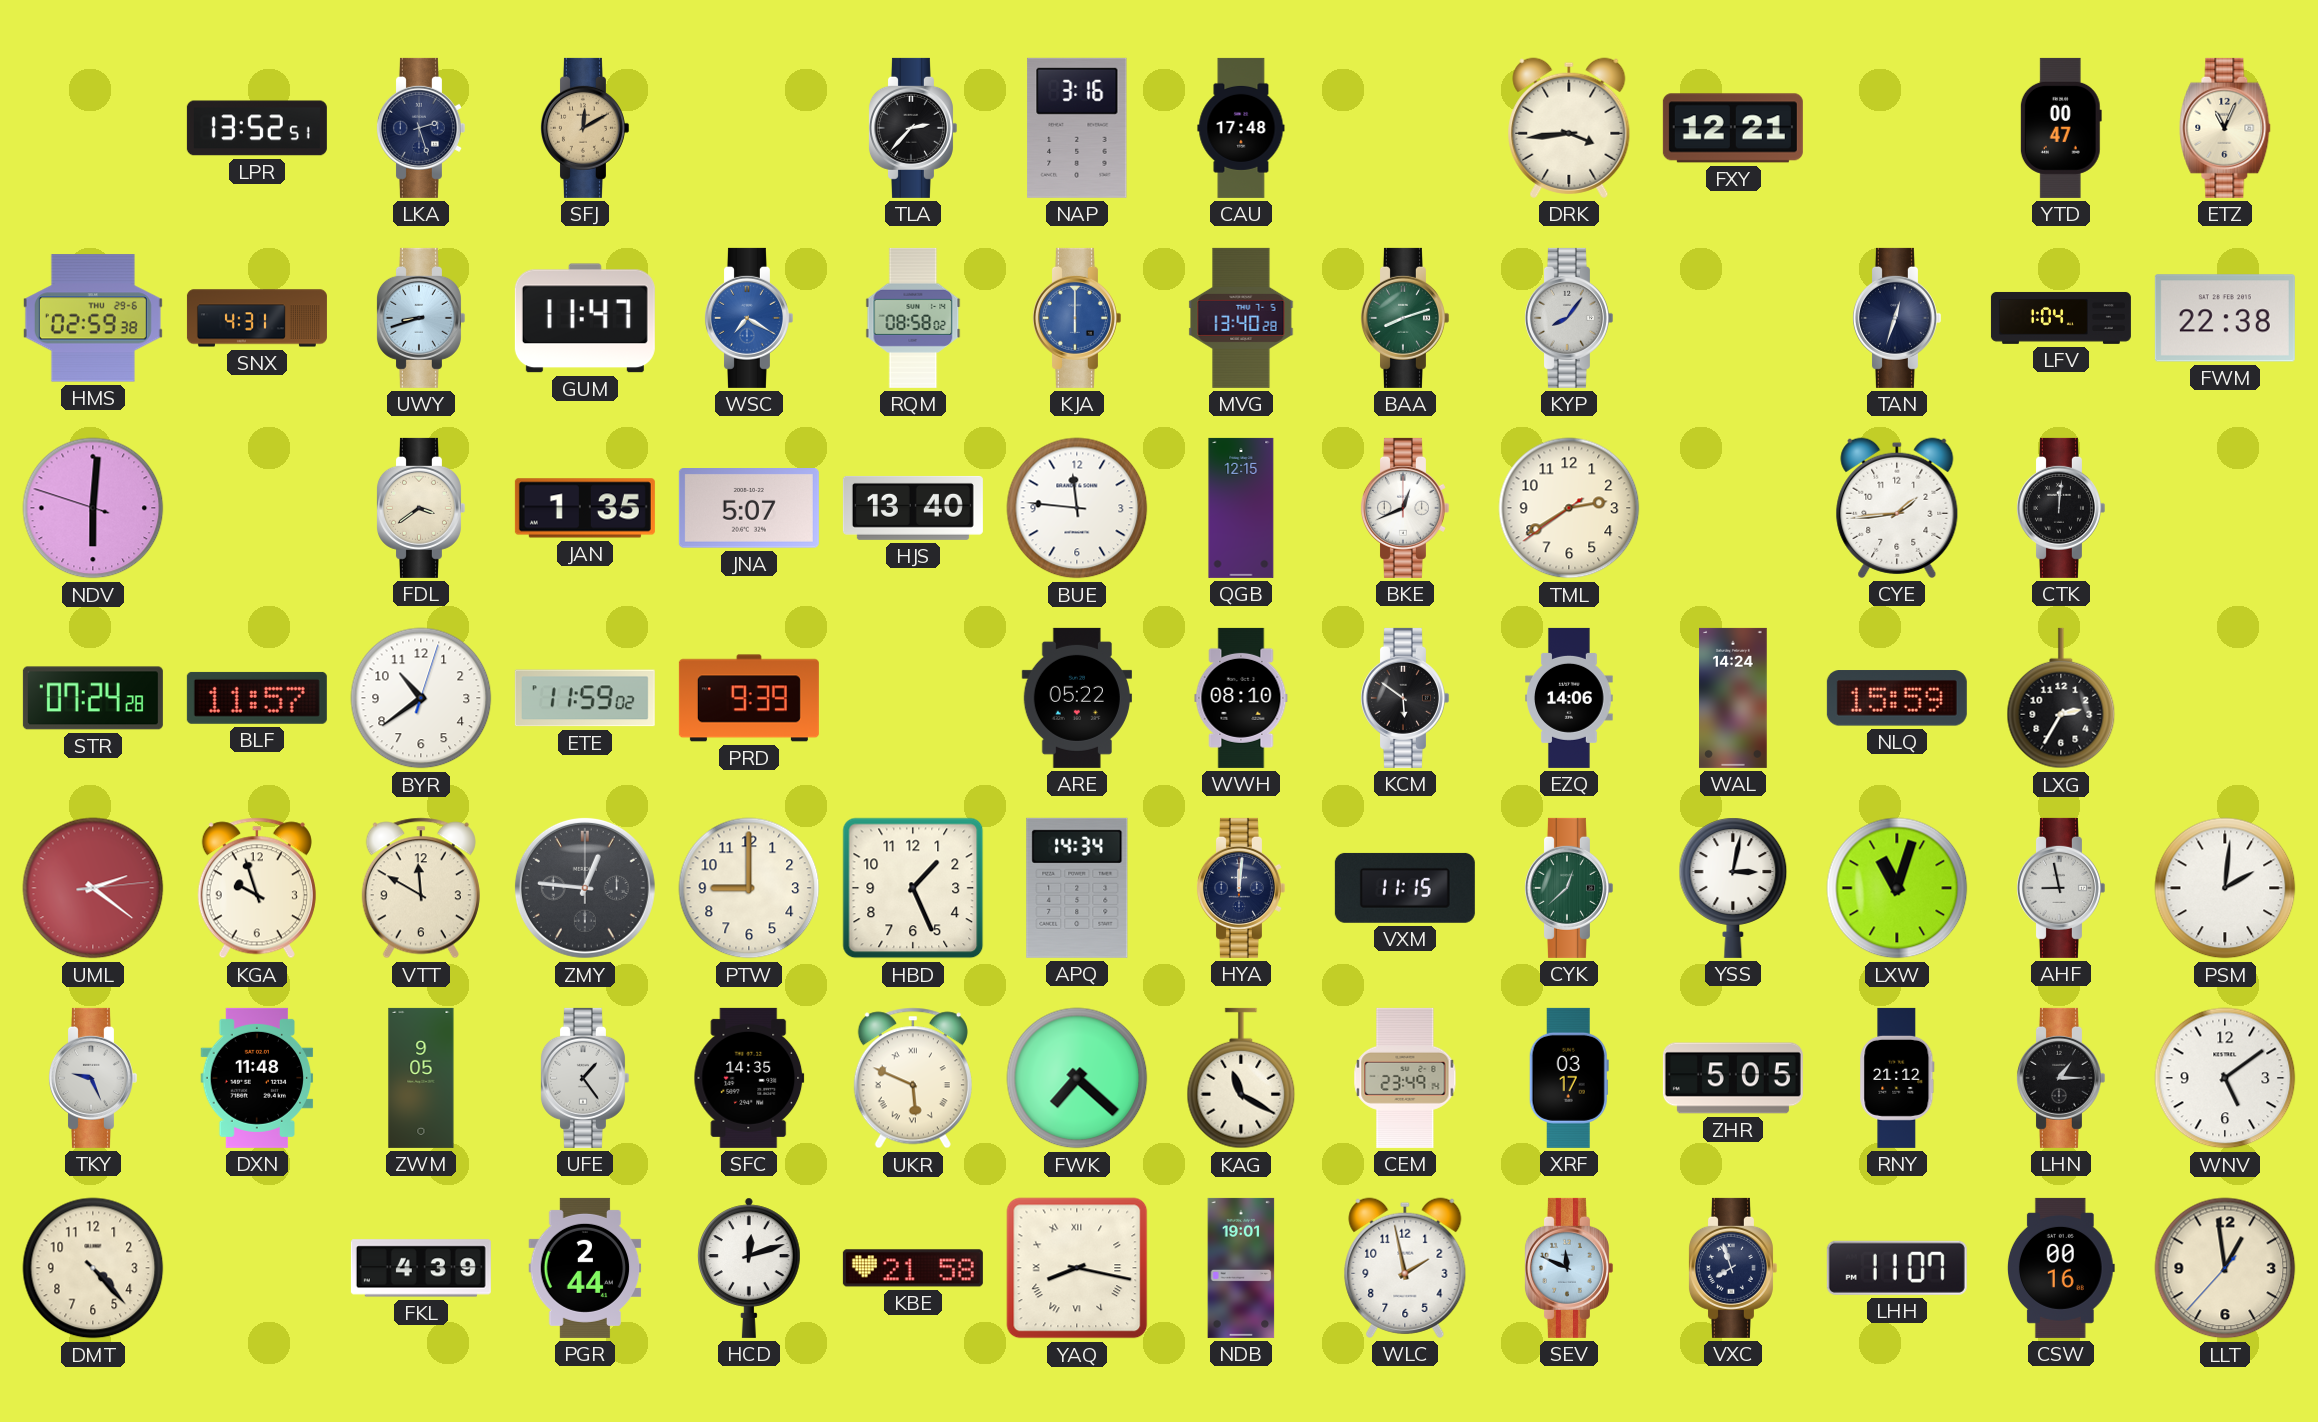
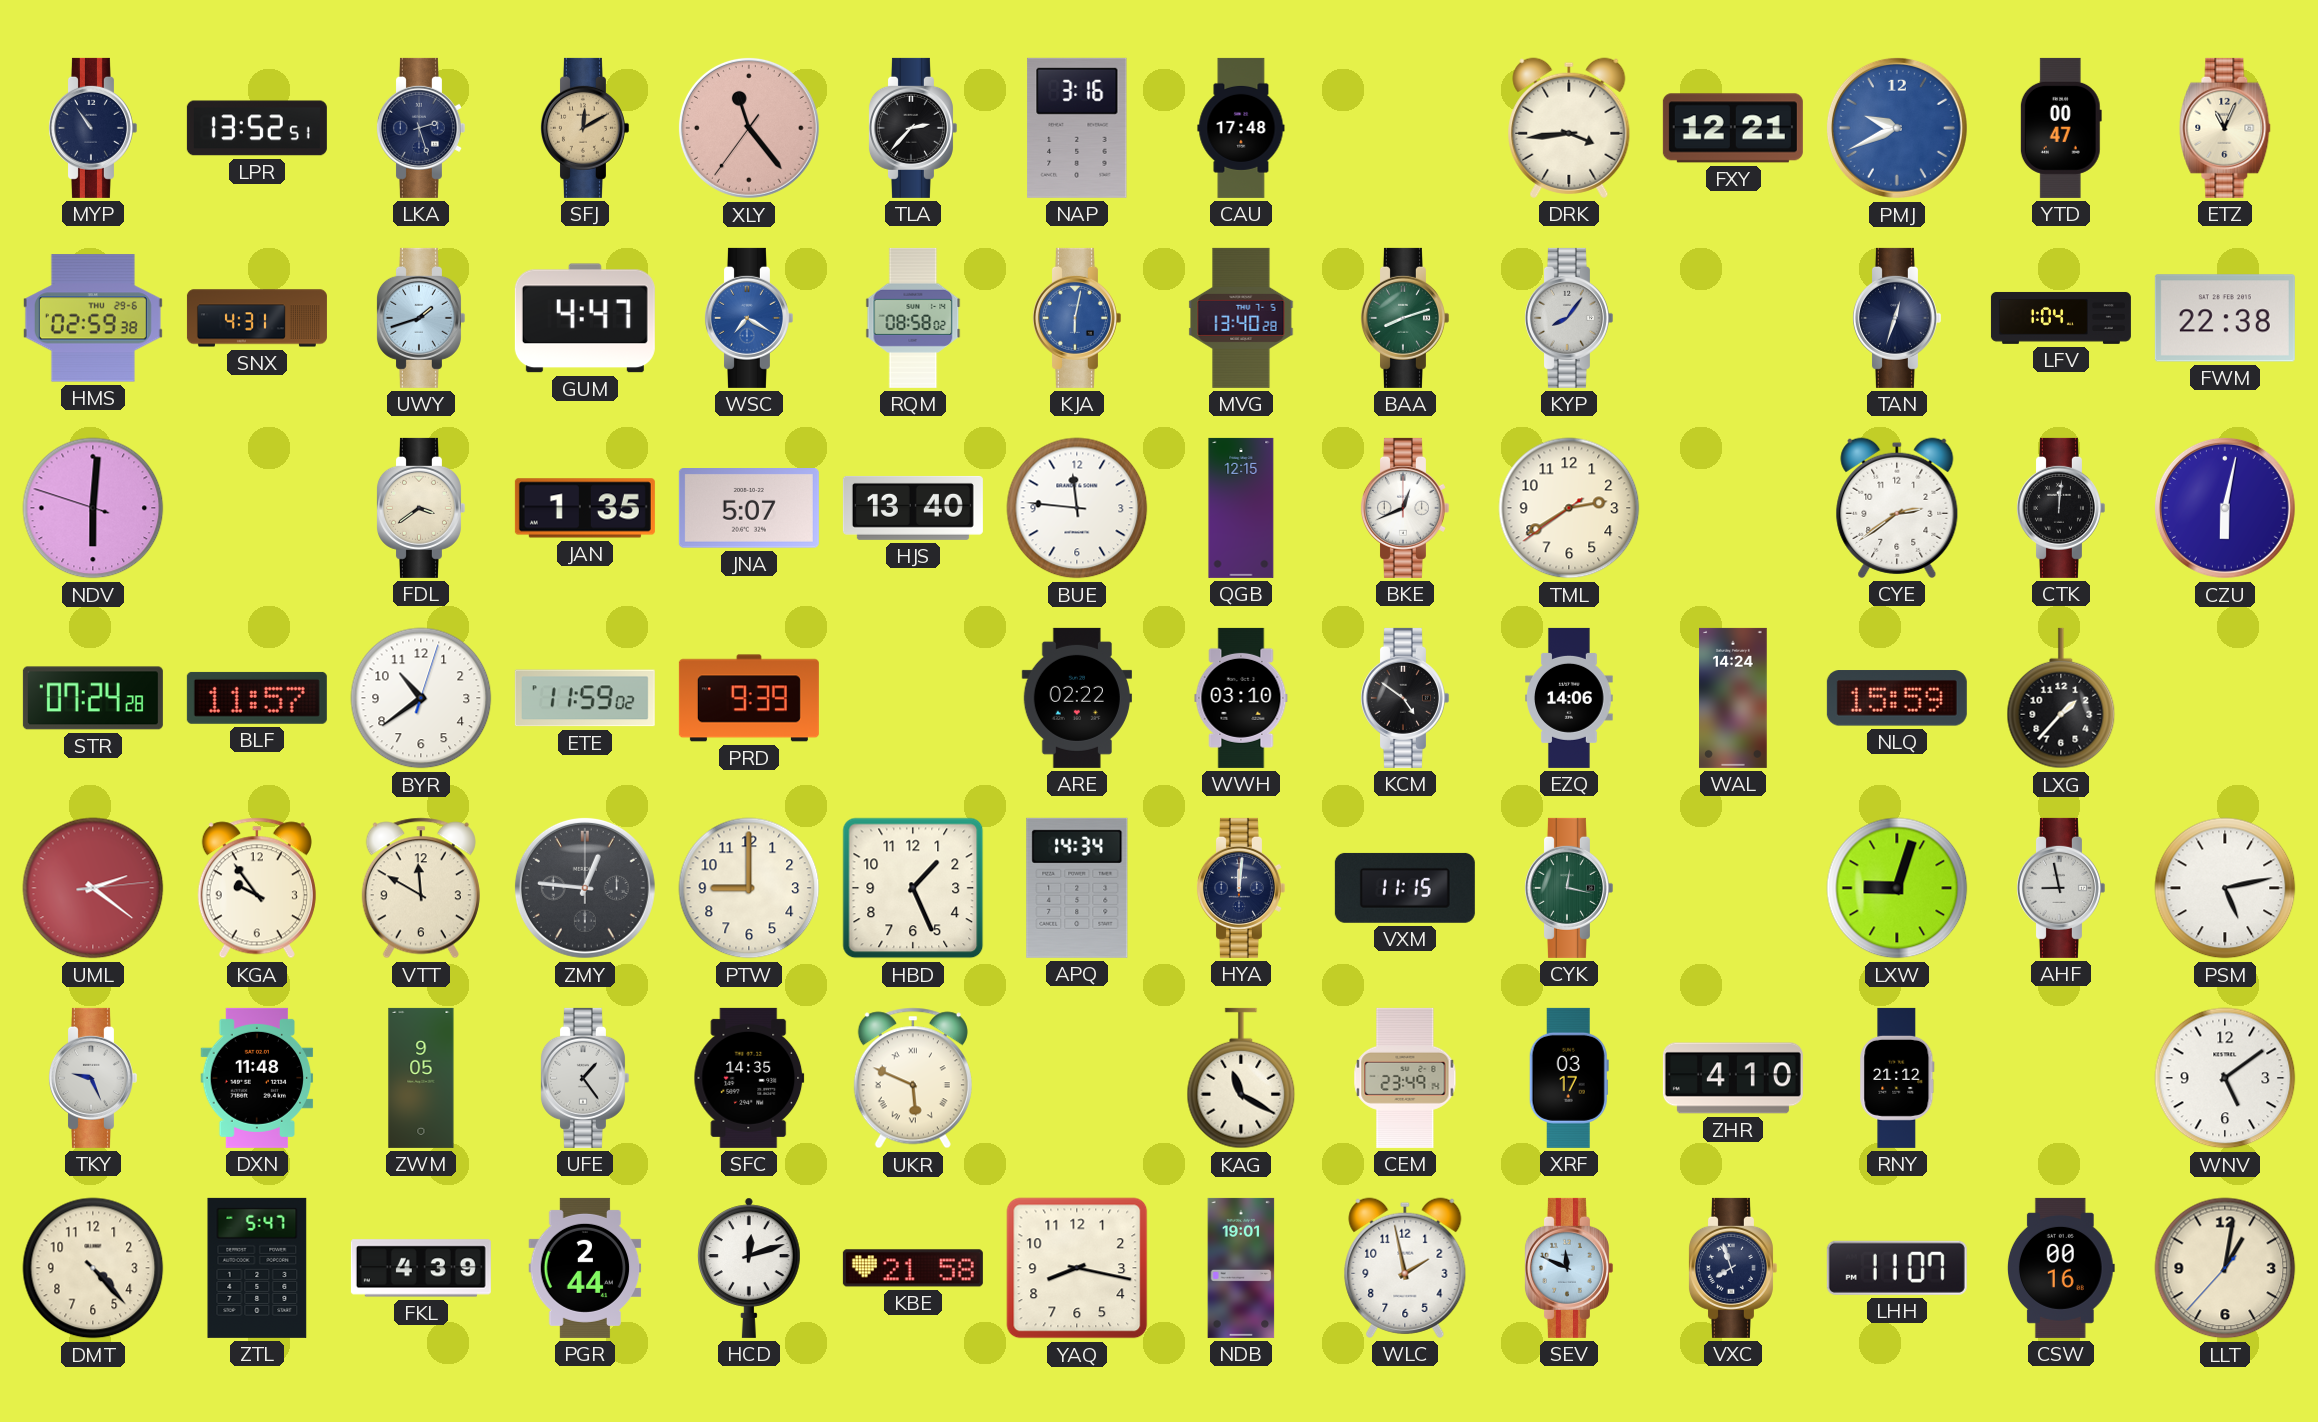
MYP: none -> 10:54
XLY: none -> 11:23
PMJ: none -> 9:41
UWY: 8:42 -> 1:42
GUM: 11:47 -> 4:47
KJA: 6:00 -> 6:02
CYE: 1:44 -> 2:39
CZU: none -> 6:02
ARE: 05:22 -> 02:22
WWH: 08:10 -> 03:10
KCM: 5:51 -> 4:51
LXG: 2:35 -> 1:37
KGA: 9:57 -> 9:54
CYK: 12:38 -> 12:17
YSS: 3:02 -> none
LXW: 11:03 -> 9:03
PSM: 2:01 -> 5:13
FWK: 7:22 -> none
ZHR: 5:05 -> 4:10
LHN: 1:15 -> none
ZTL: none -> 5:47
YAQ numerals: Roman -> Arabic
LLT: 12:58 -> 1:01
